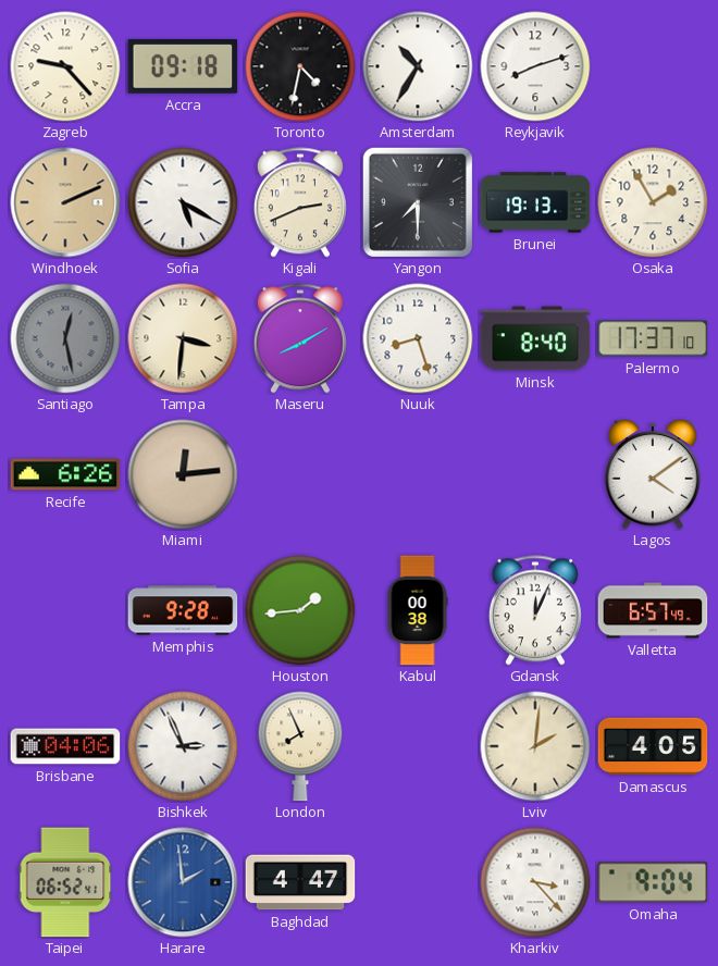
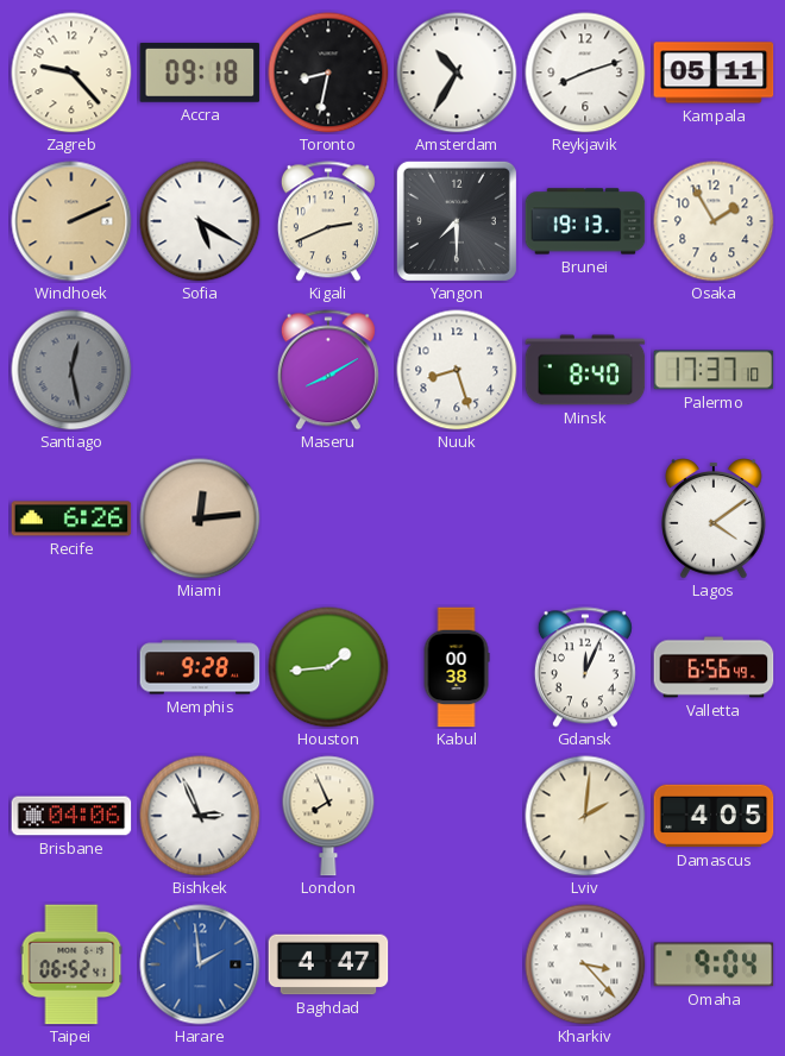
Toronto: 4:32 -> 8:32
Kampala: none -> 05:11
Tampa: 3:31 -> none
Valletta: 6:57 -> 6:56
